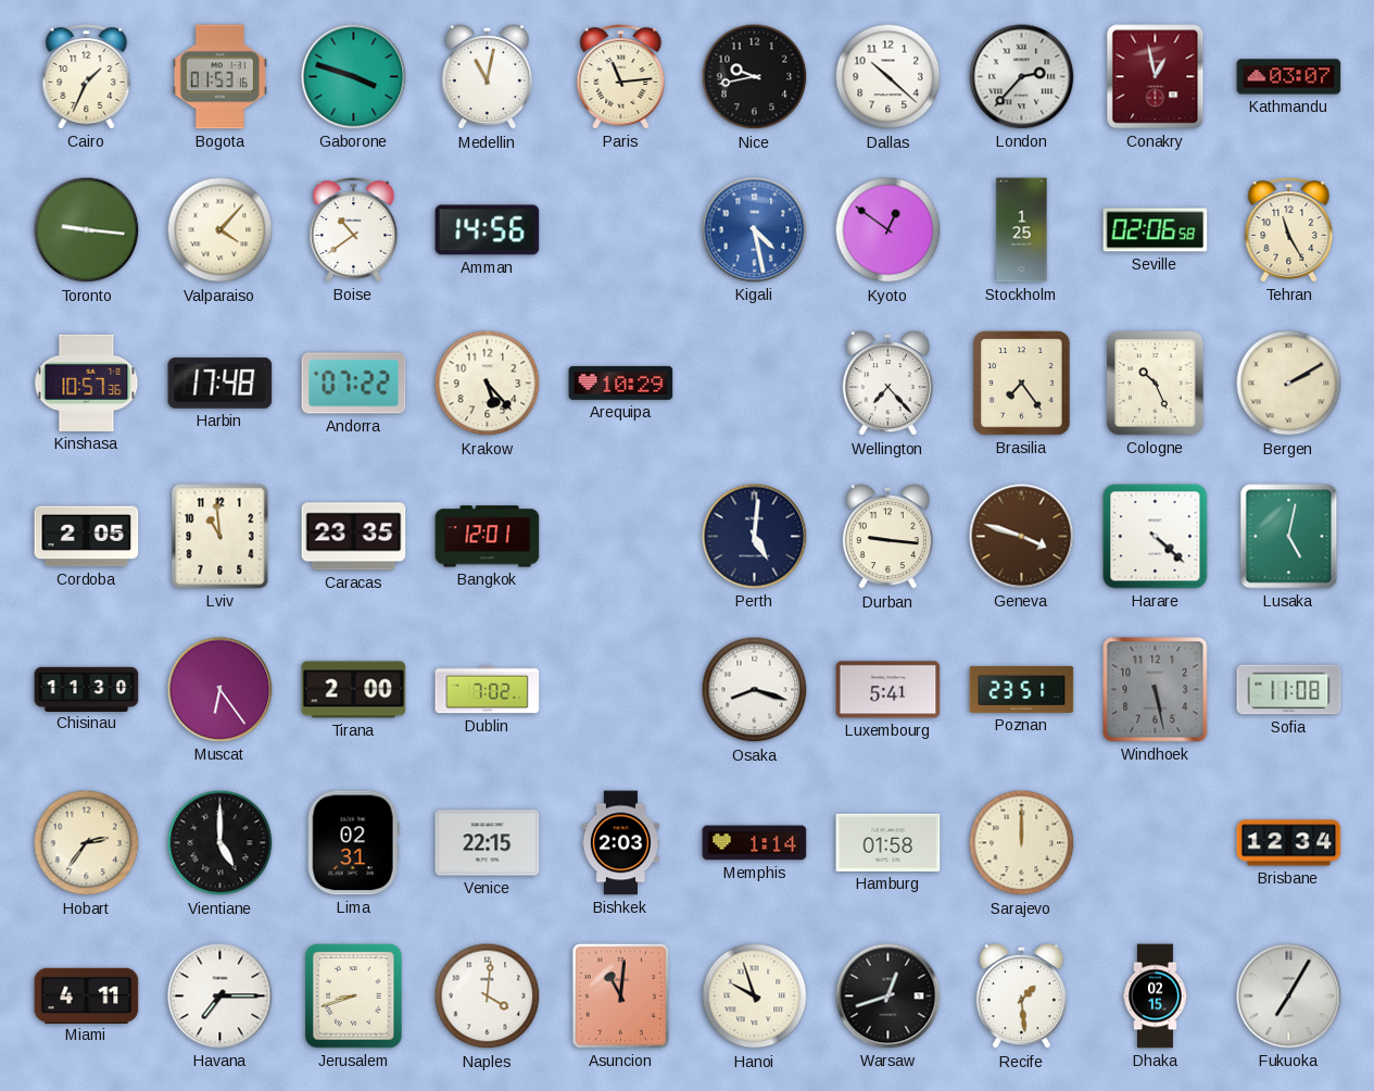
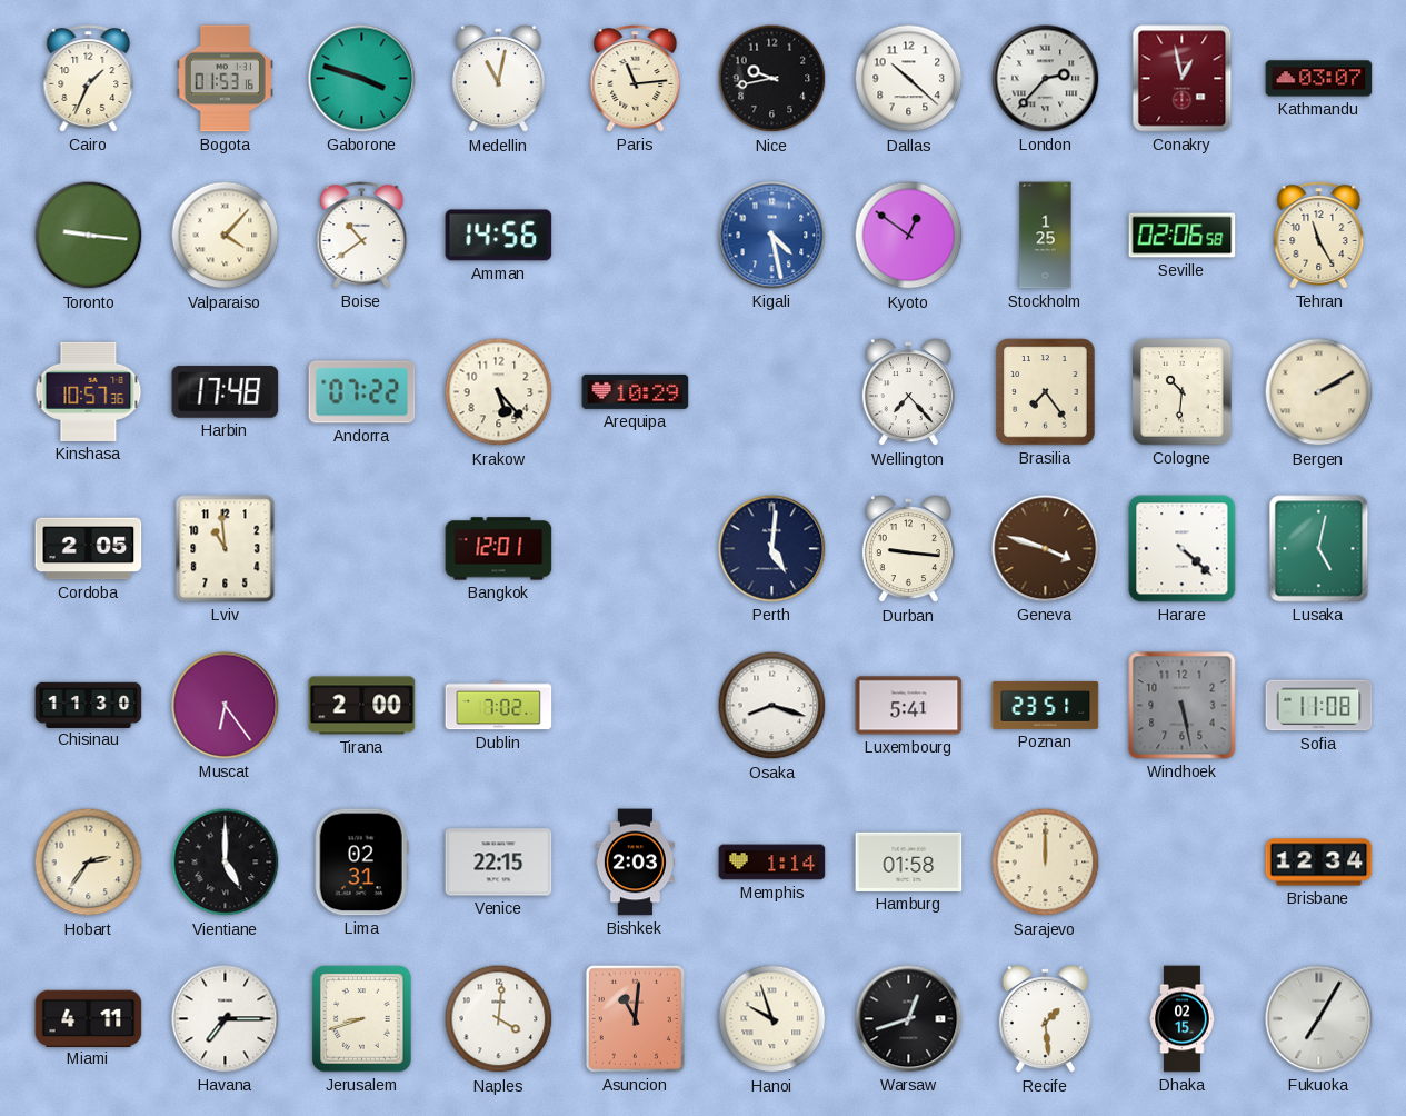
Cologne: 10:26 -> 10:31
Caracas: 23:35 -> none
